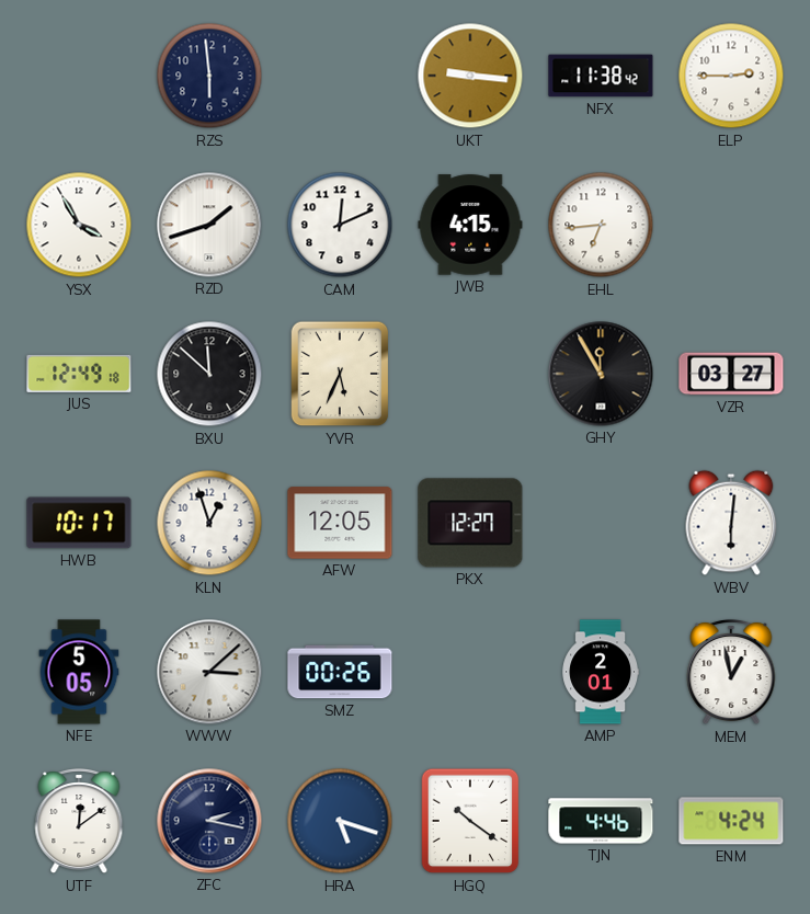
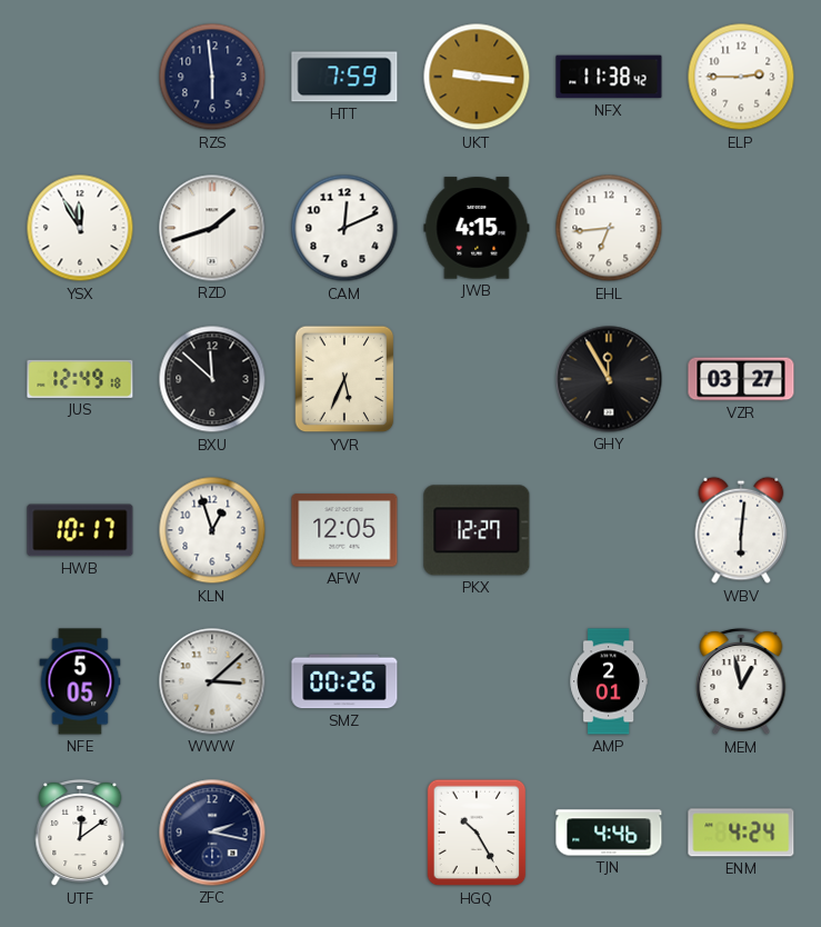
HTT: none -> 7:59
YSX: 3:55 -> 11:55
HRA: 5:18 -> none
HGQ: 10:21 -> 10:25
